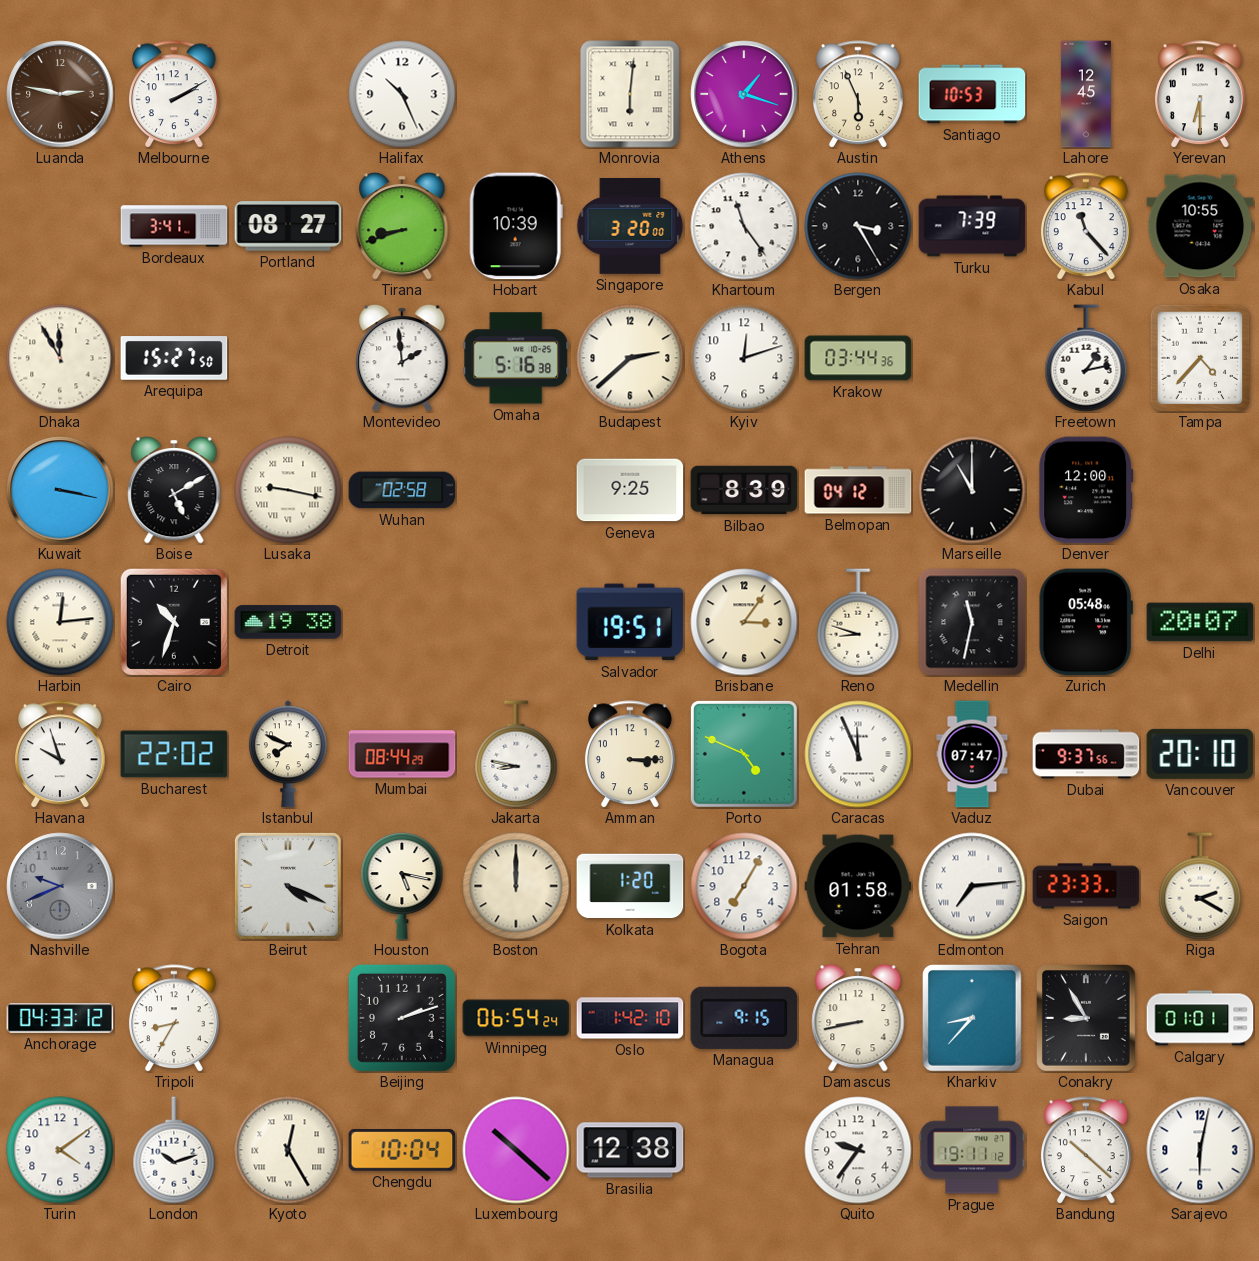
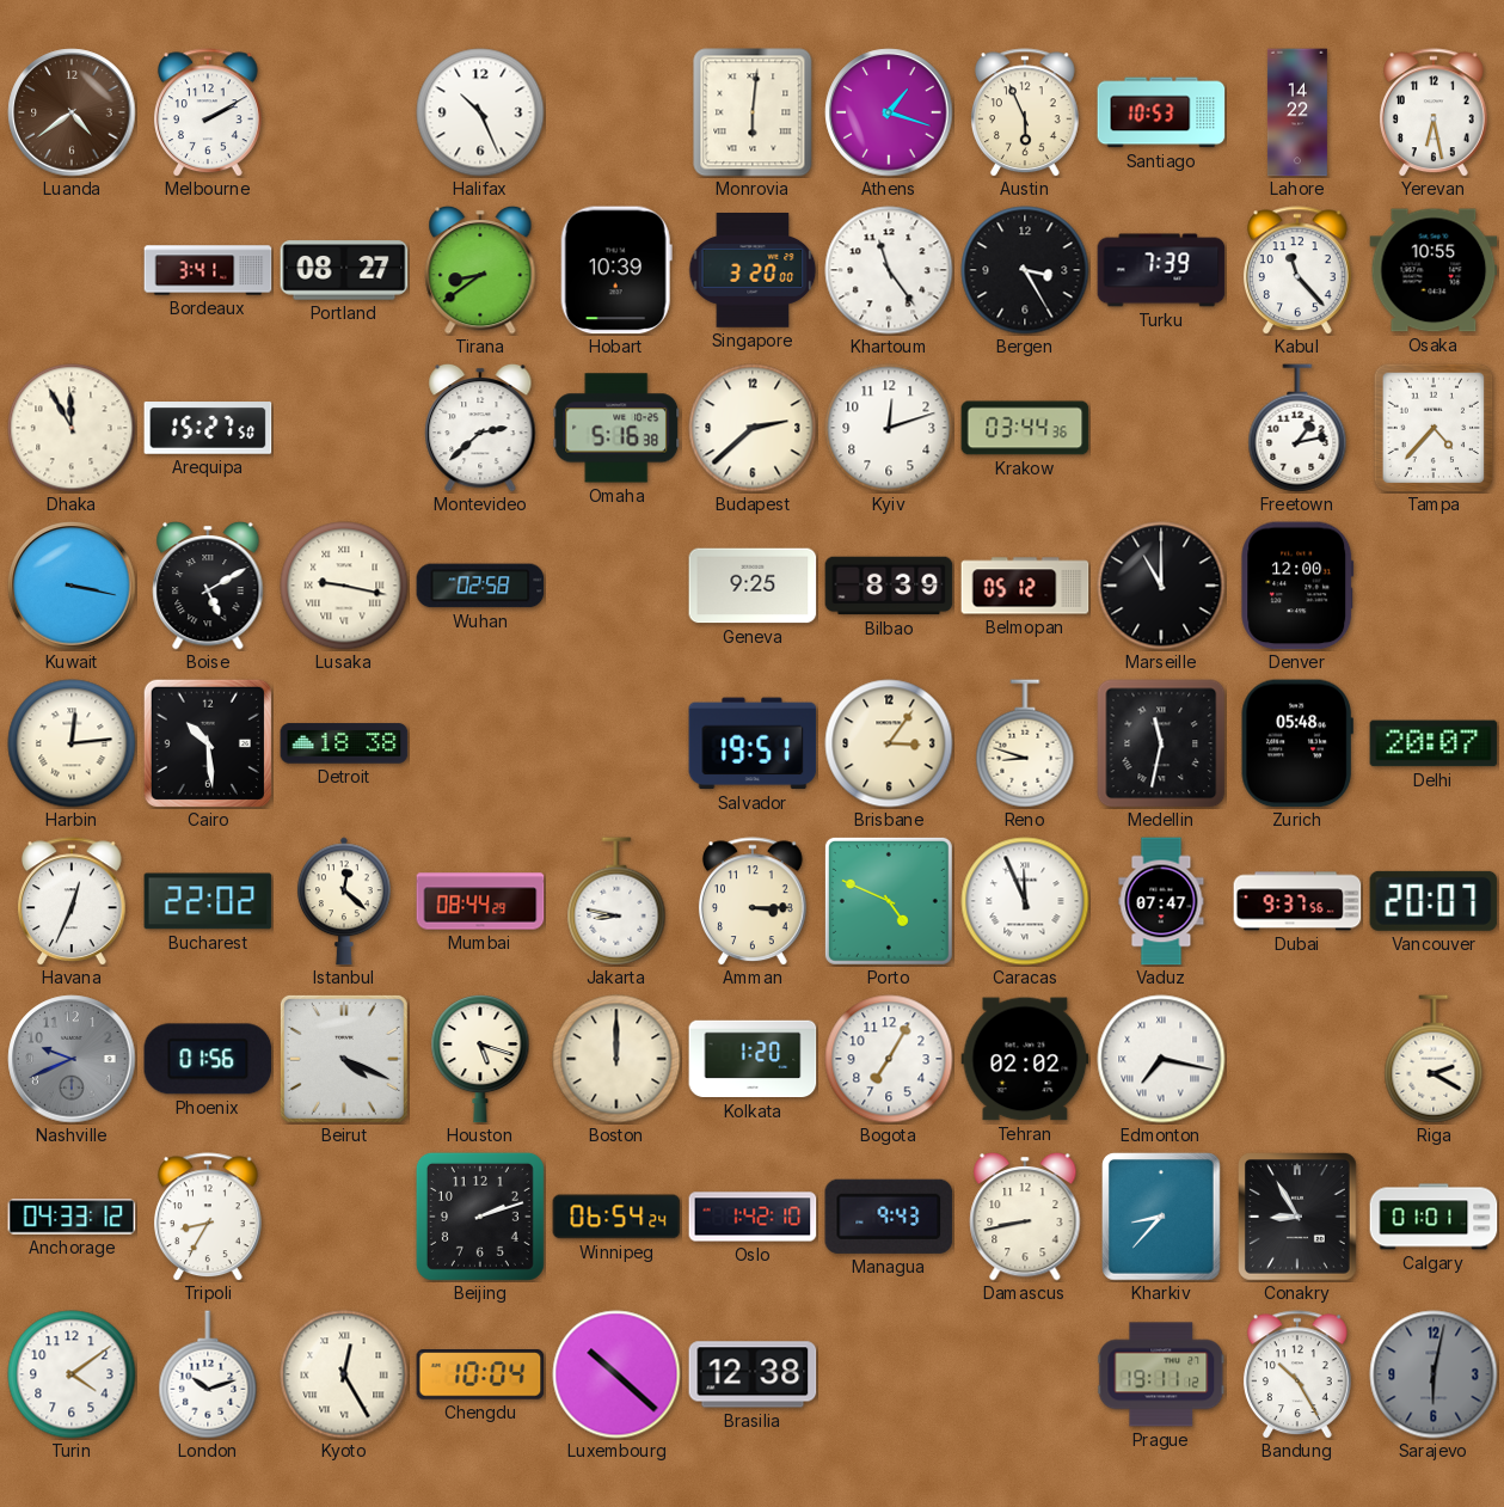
Luanda: 2:47 -> 4:39
Lahore: 12:45 -> 14:22
Yerevan: 6:30 -> 6:28
Tirana: 8:42 -> 8:39
Montevideo: 1:59 -> 2:38
Belmopan: 04:12 -> 05:12
Cairo: 10:33 -> 10:29
Detroit: 19:38 -> 18:38
Havana: 9:57 -> 12:34
Istanbul: 7:49 -> 12:22
Vancouver: 20:10 -> 20:07
Phoenix: none -> 01:56
Houston: 5:17 -> 5:18
Tehran: 01:58 -> 02:02
Edmonton: 7:14 -> 7:17
Saigon: 23:33 -> none
Managua: 9:15 -> 9:43
Quito: 9:36 -> none
Bandung: 10:22 -> 10:25
Sarajevo dial: white -> grey
